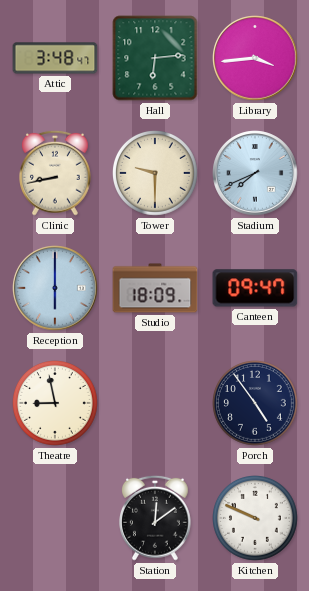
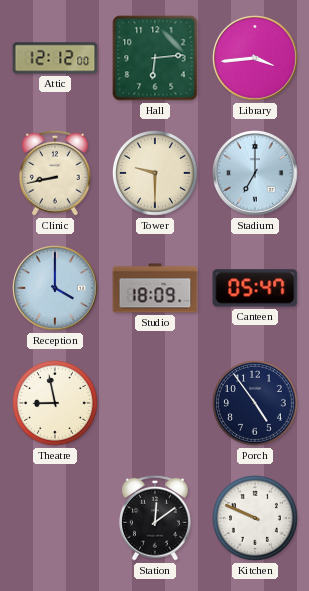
Attic: 3:48 -> 12:12
Stadium: 7:41 -> 7:00
Reception: 6:00 -> 4:00
Canteen: 09:47 -> 05:47
